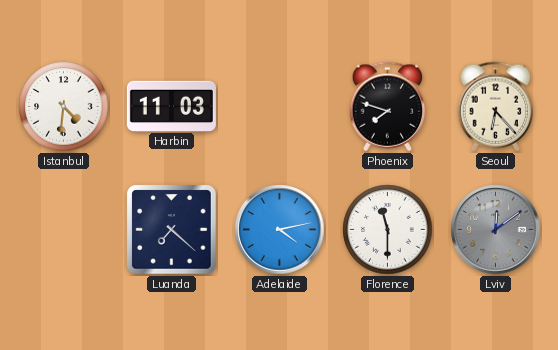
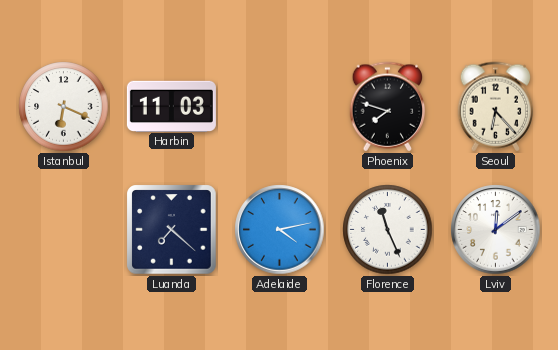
Istanbul: 4:31 -> 6:19
Florence: 11:30 -> 11:26
Lviv dial: grey -> white
